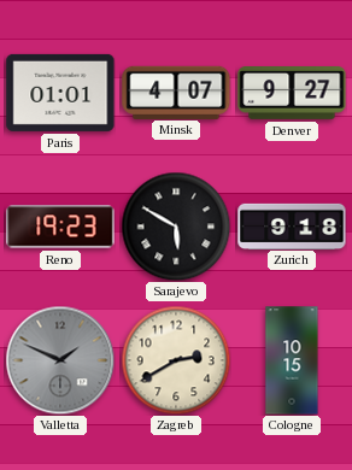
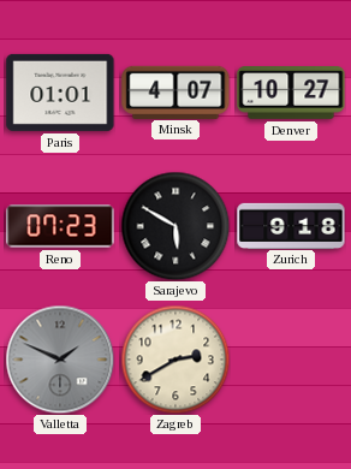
Denver: 9:27 -> 10:27
Reno: 19:23 -> 07:23
Cologne: 10:15 -> none
